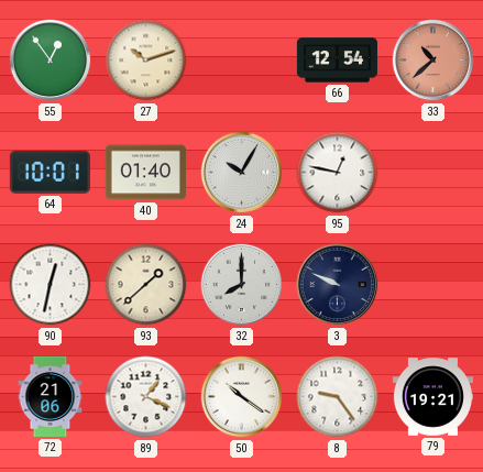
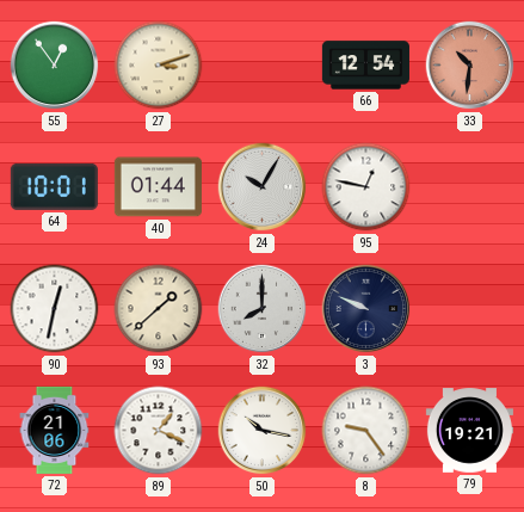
27: 10:12 -> 3:12
33: 10:38 -> 10:31
40: 01:40 -> 01:44
50: 10:21 -> 10:17
